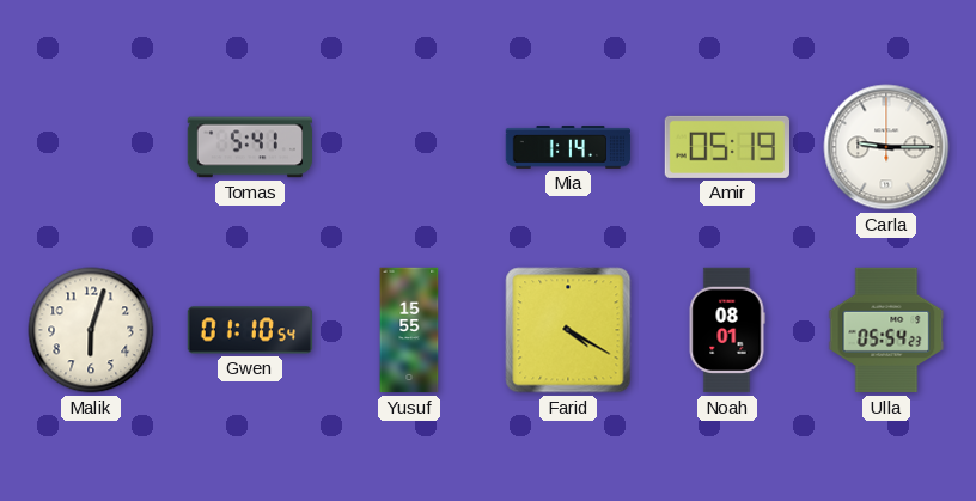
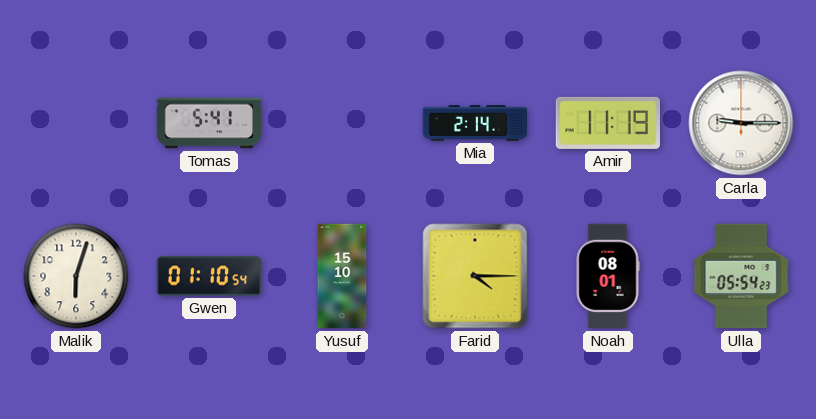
Mia: 1:14 -> 2:14
Amir: 05:19 -> 11:19
Yusuf: 15:55 -> 15:10
Farid: 4:20 -> 4:15
